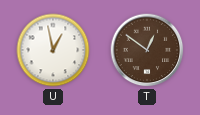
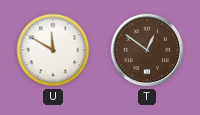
U: 12:58 -> 11:50
